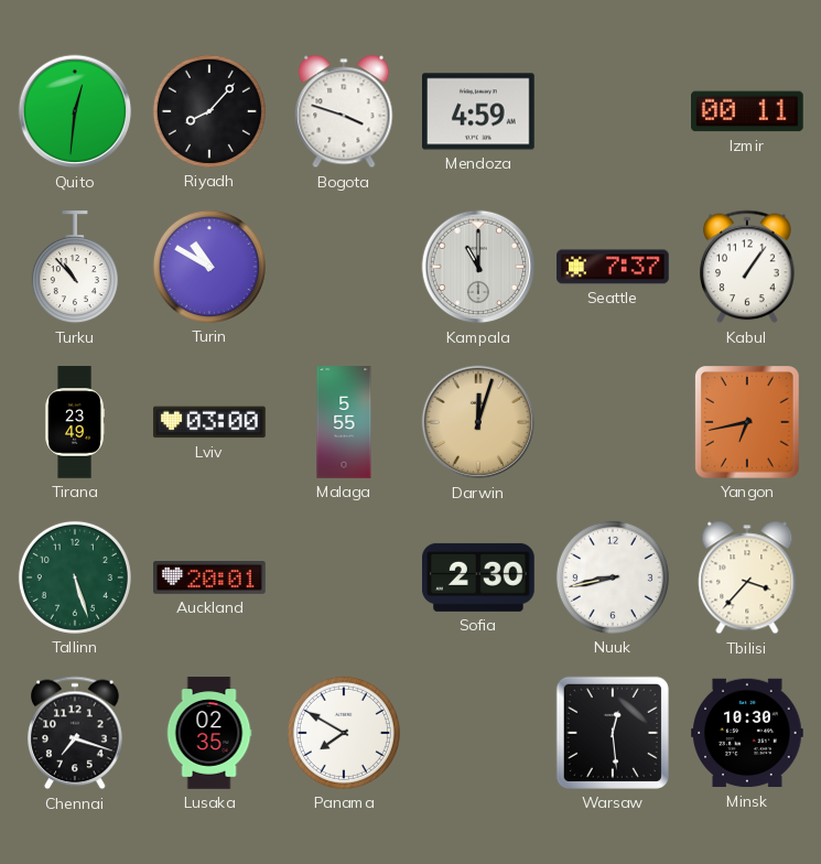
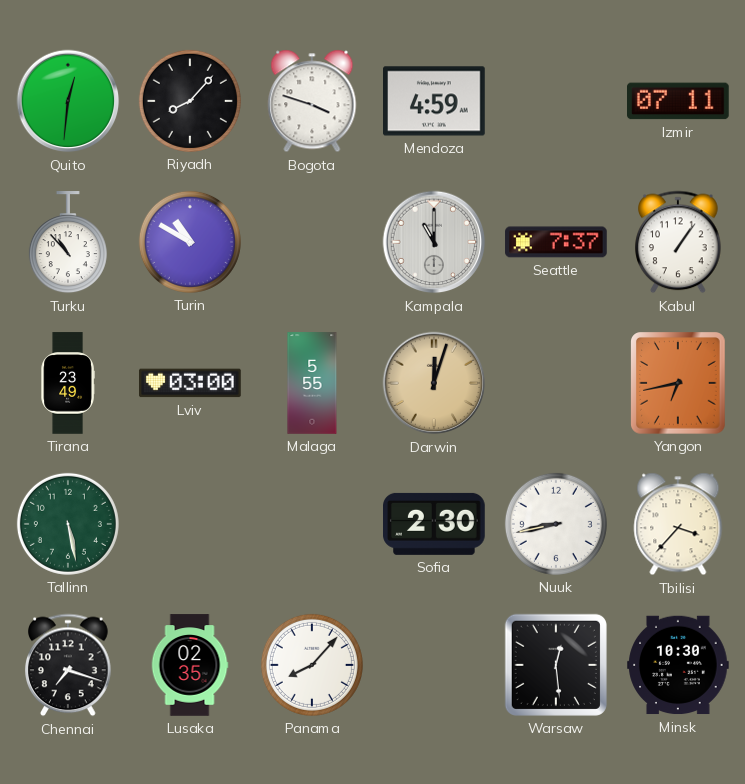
Izmir: 00:11 -> 07:11
Tallinn: 5:27 -> 5:28
Auckland: 20:01 -> none
Panama: 7:50 -> 8:07
